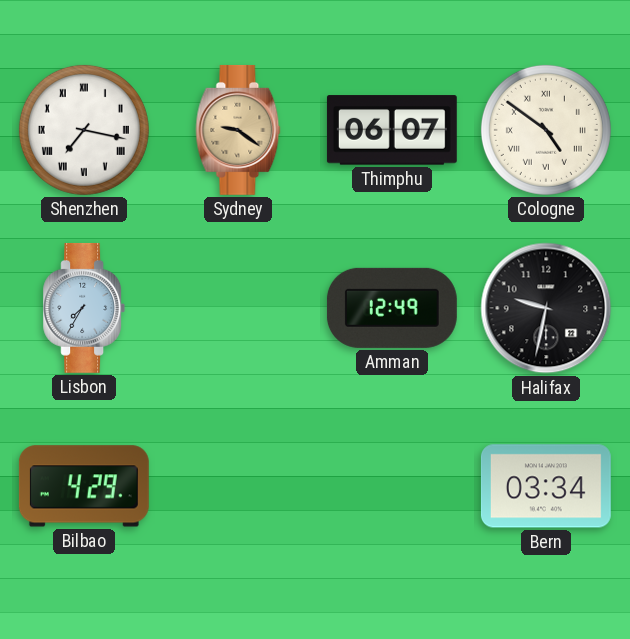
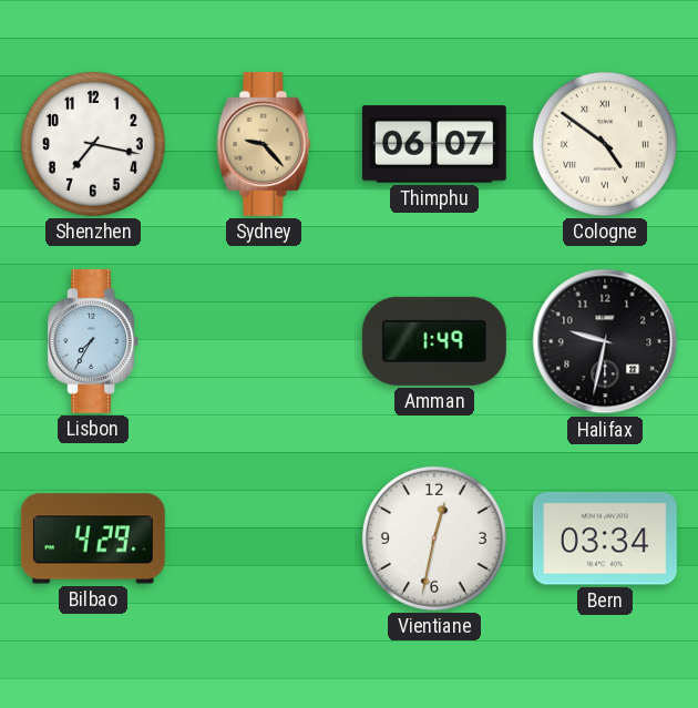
Shenzhen numerals: Roman -> Arabic
Sydney: 9:21 -> 9:23
Amman: 12:49 -> 1:49
Vientiane: none -> 12:32
